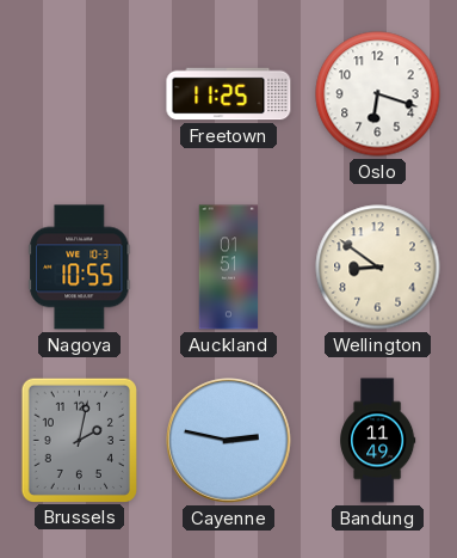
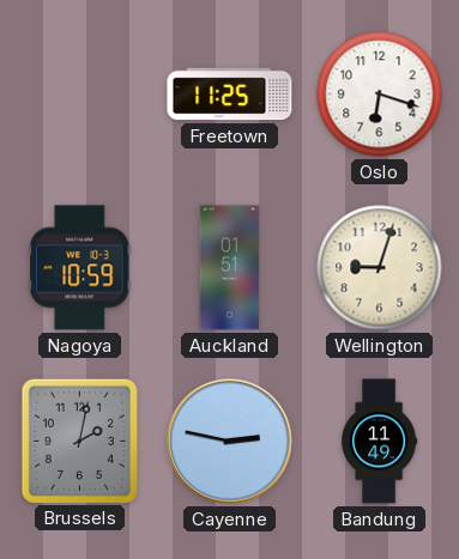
Nagoya: 10:55 -> 10:59
Wellington: 8:51 -> 9:03
